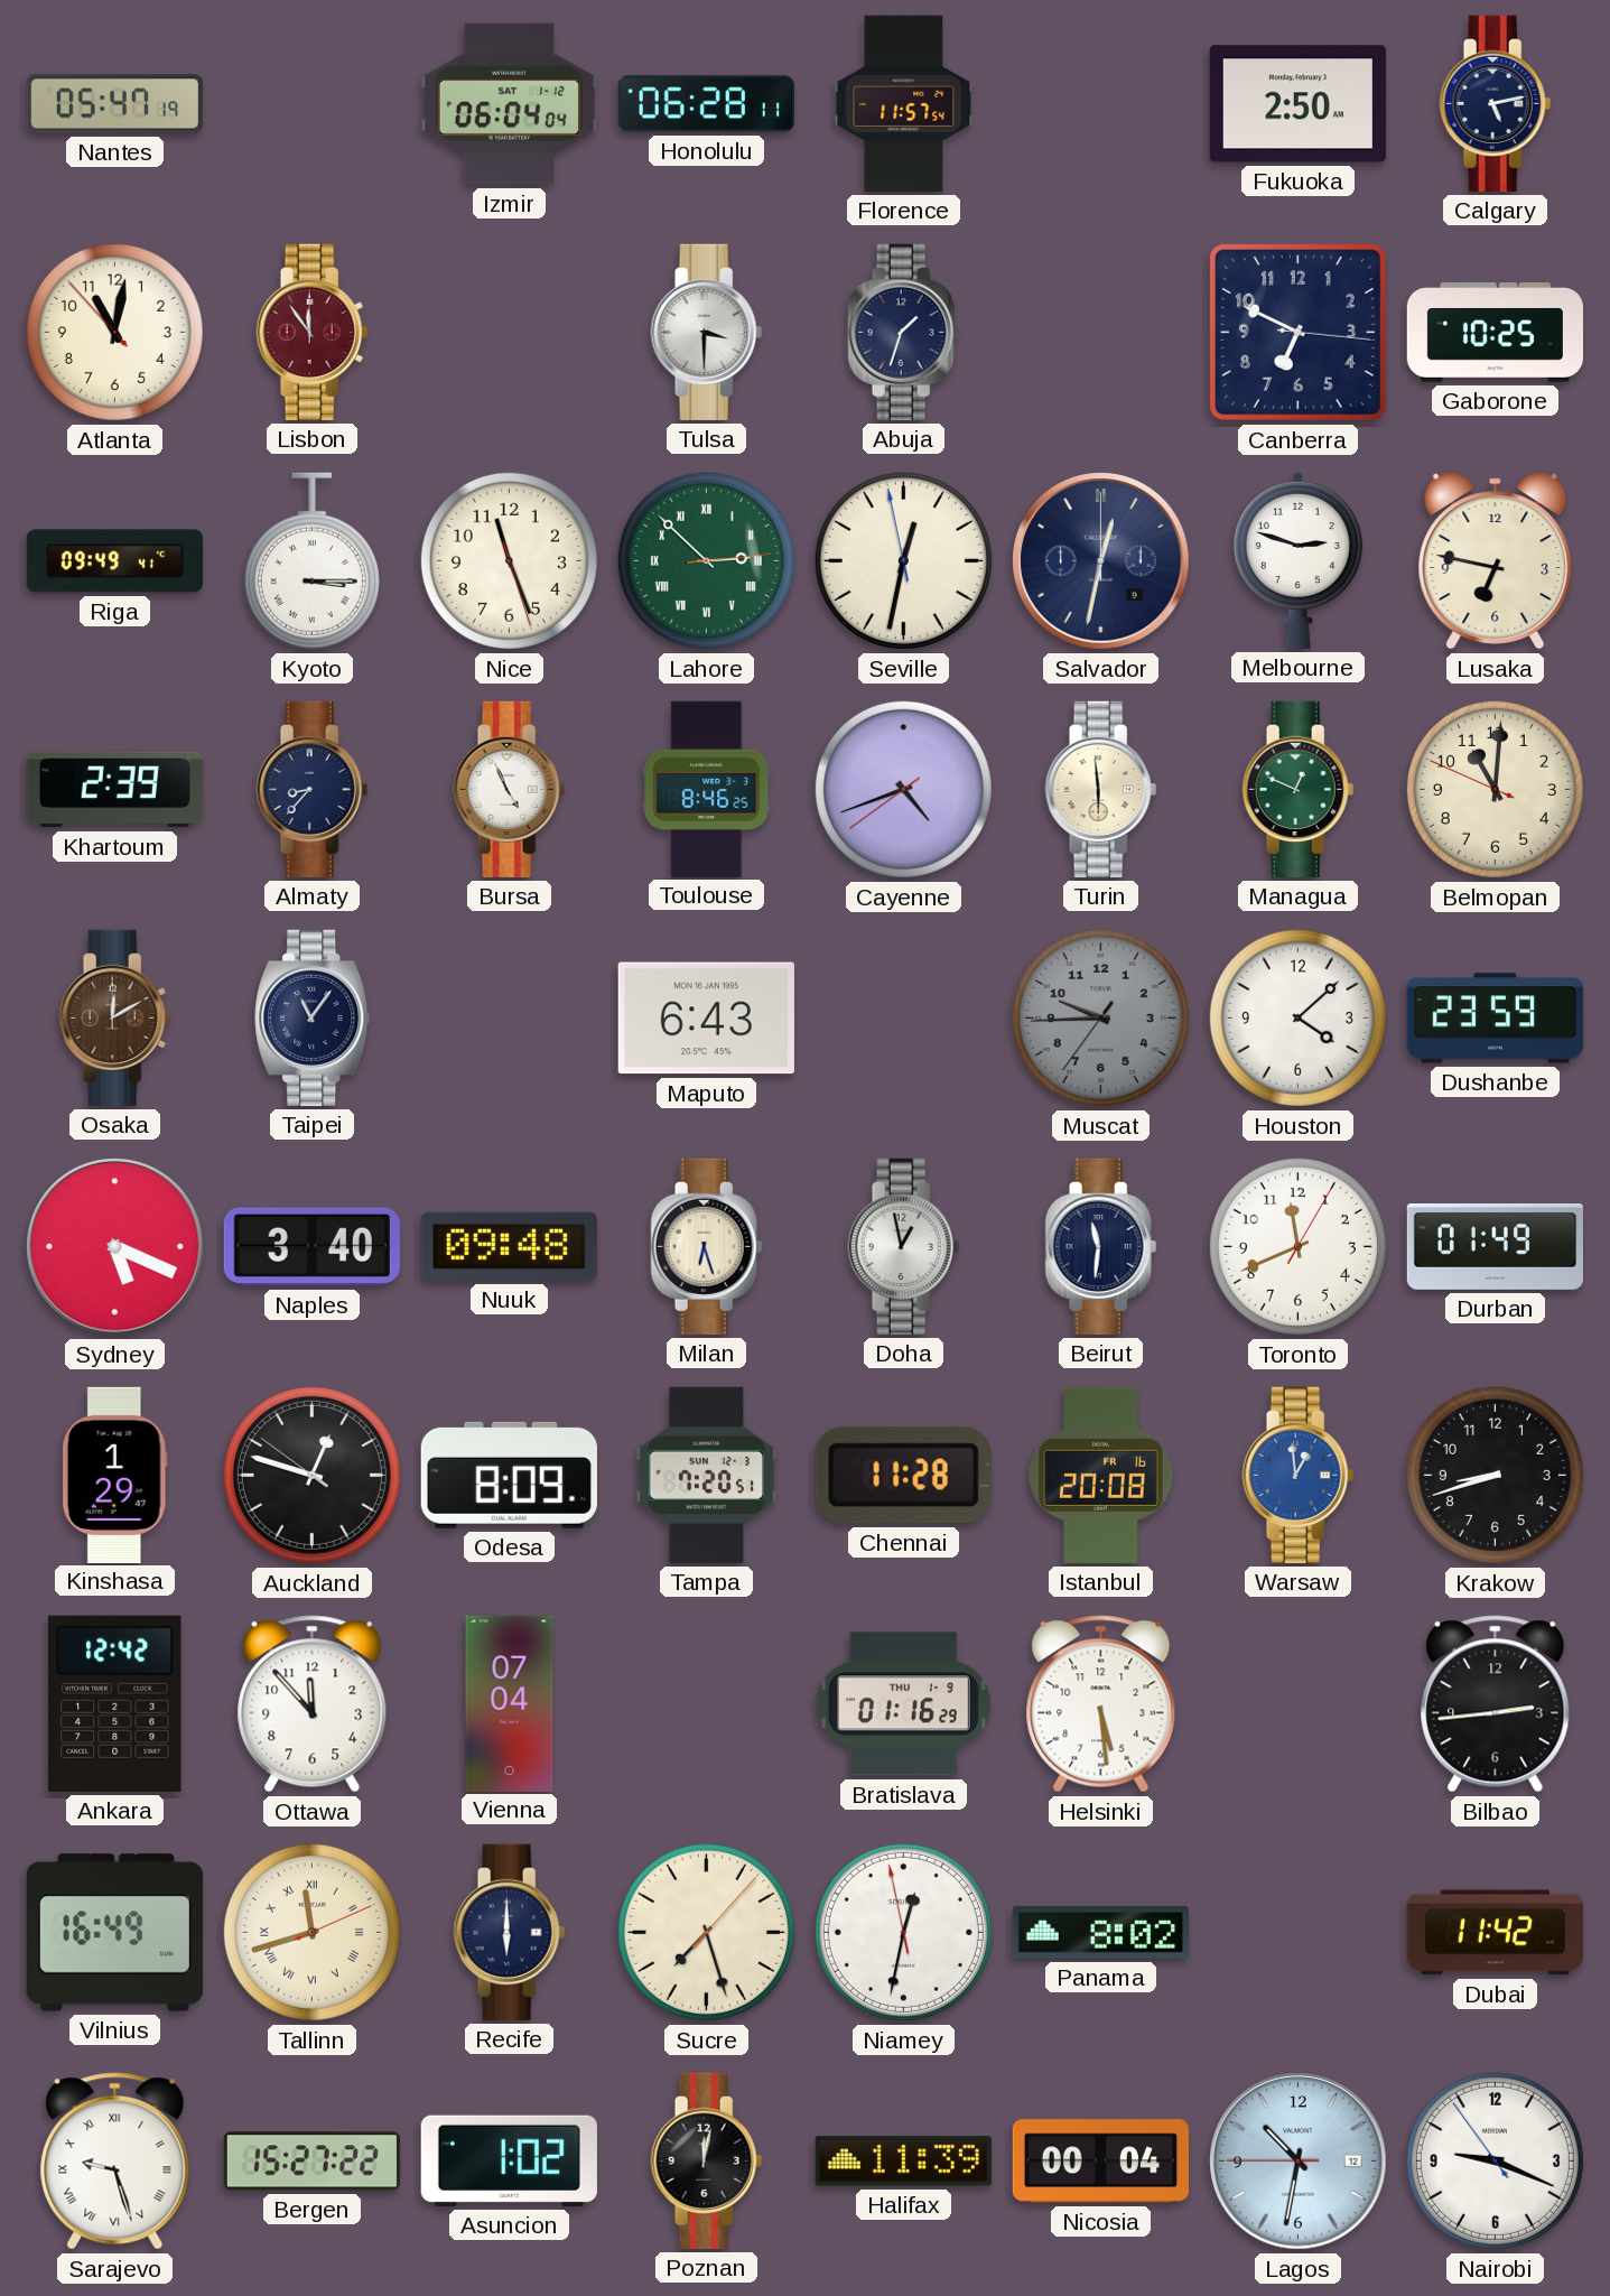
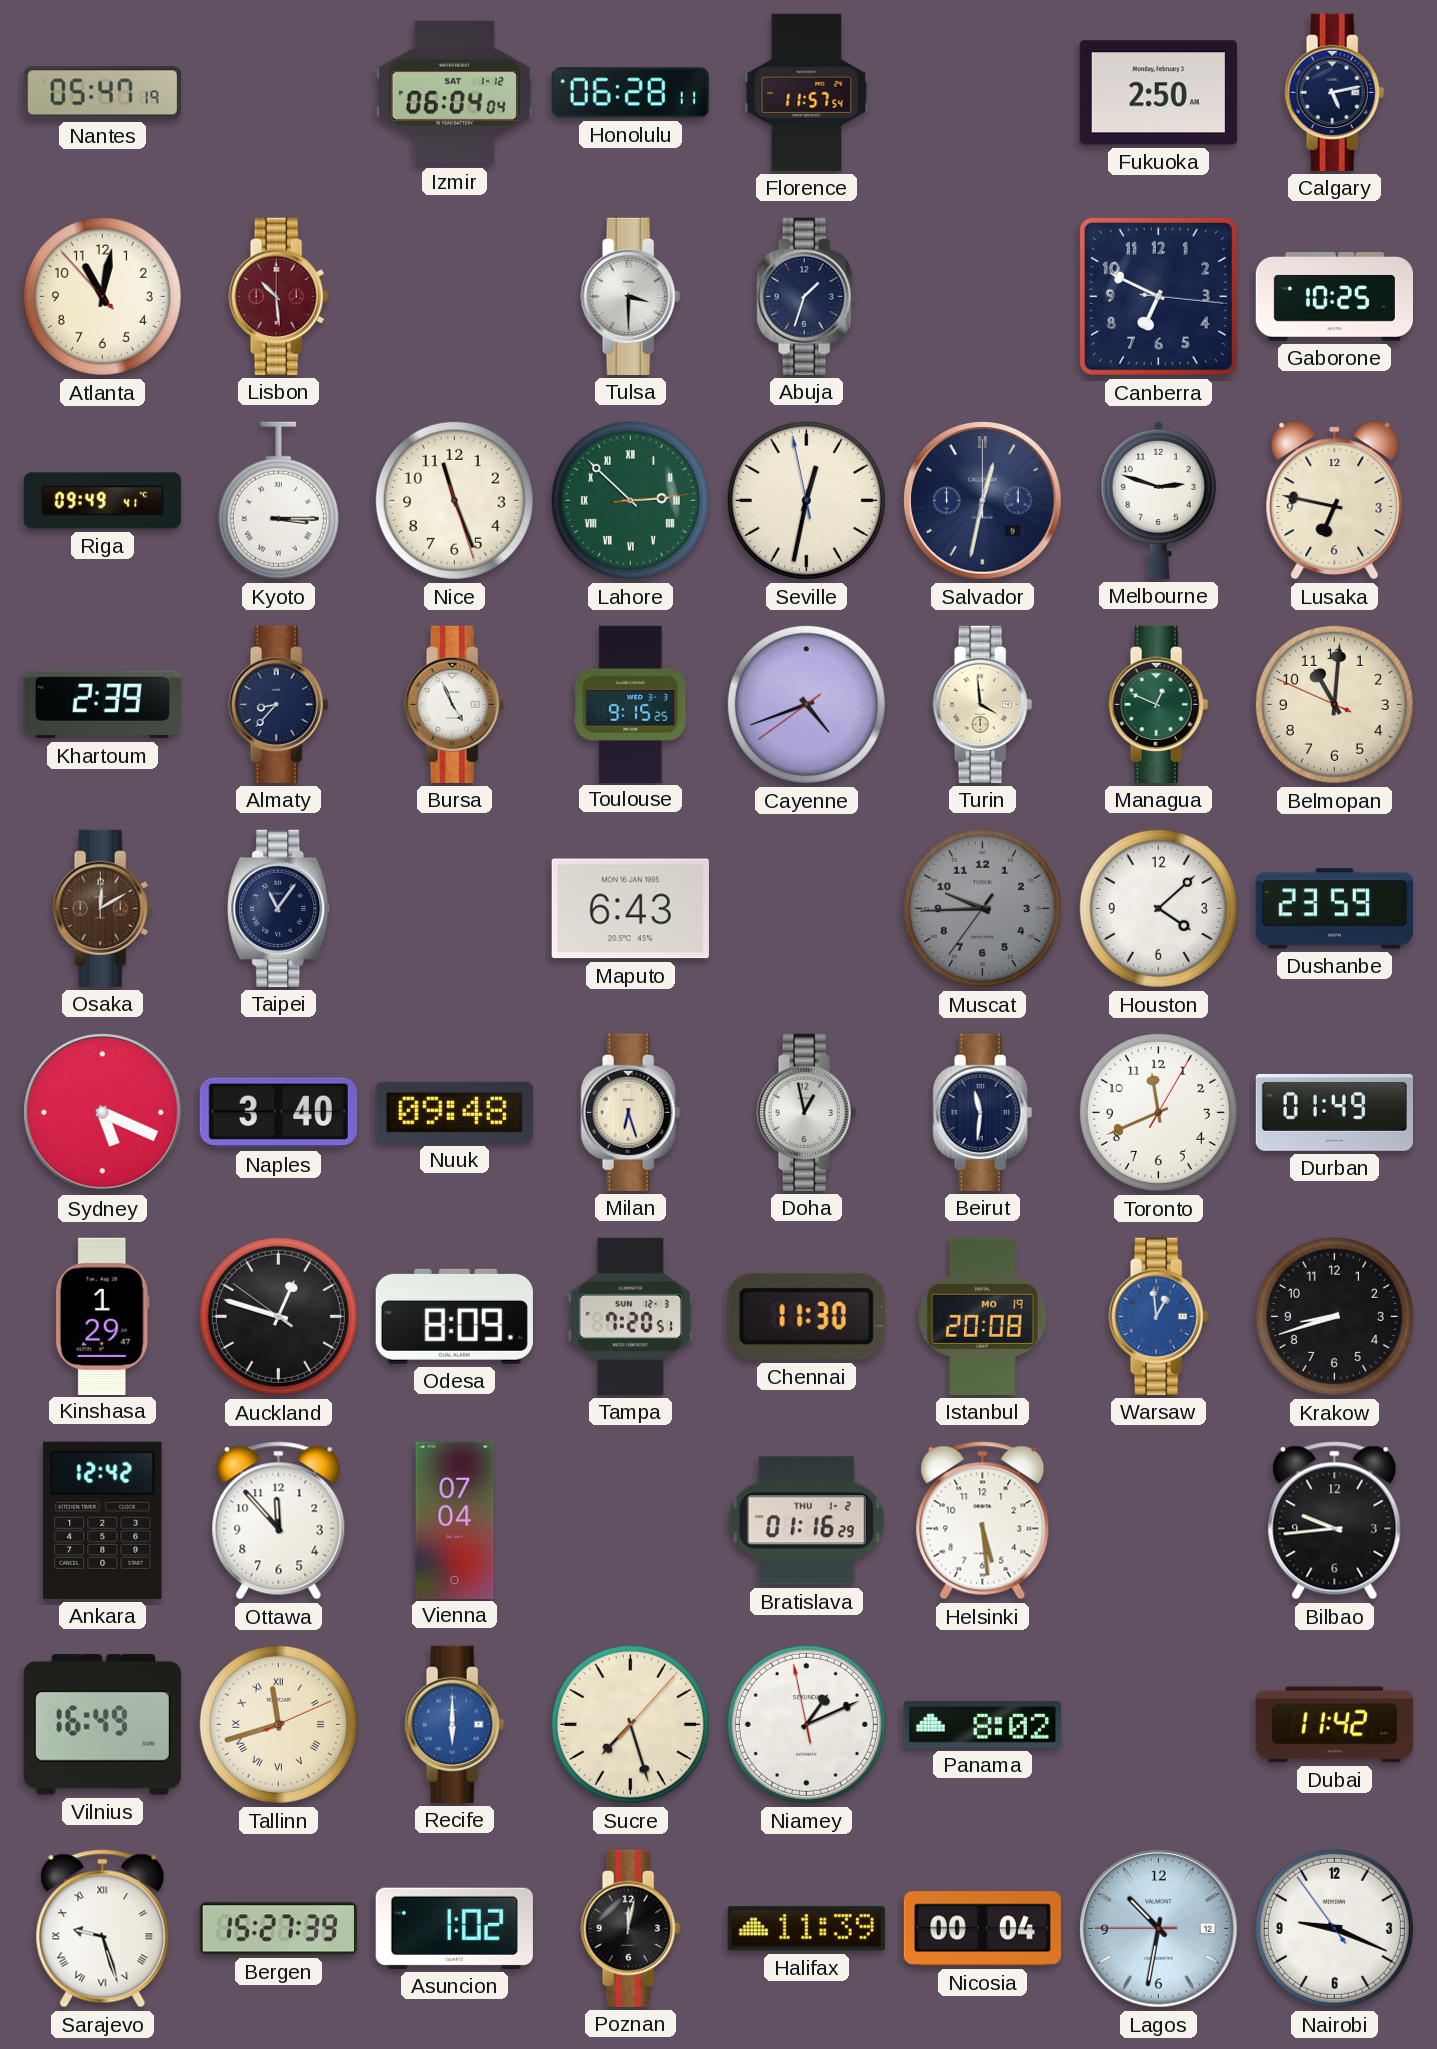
Lisbon: 11:54 -> 10:29
Toulouse: 8:46 -> 9:15
Turin: 5:59 -> 3:59
Chennai: 11:28 -> 11:30
Istanbul date: FR 16 -> MO 19
Bratislava date: THU 1-9 -> THU 1-2
Bilbao: 2:44 -> 9:44
Recife dial: navy -> blue
Niamey: 12:31 -> 1:10
Bergen: 15:27:22 -> 15:27:39
